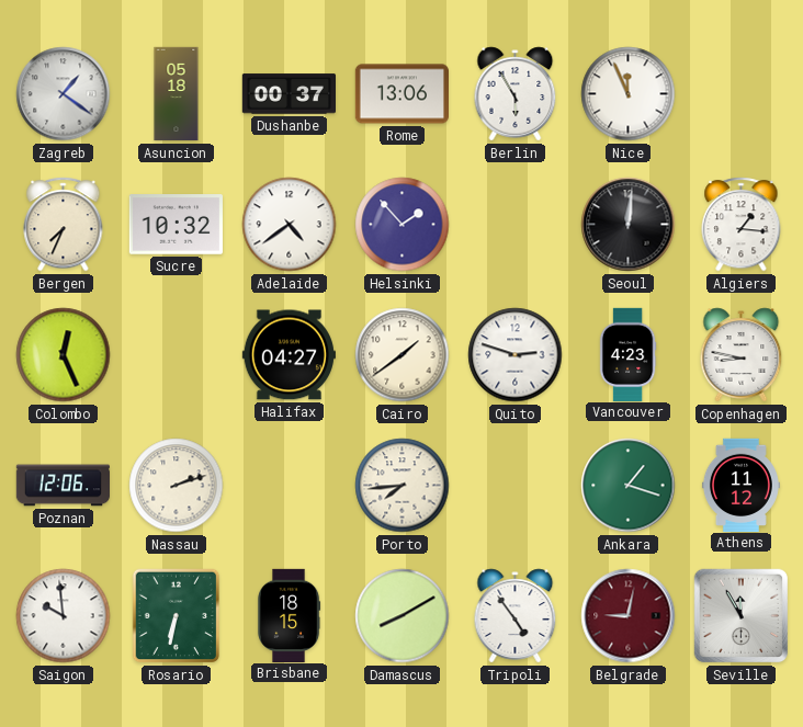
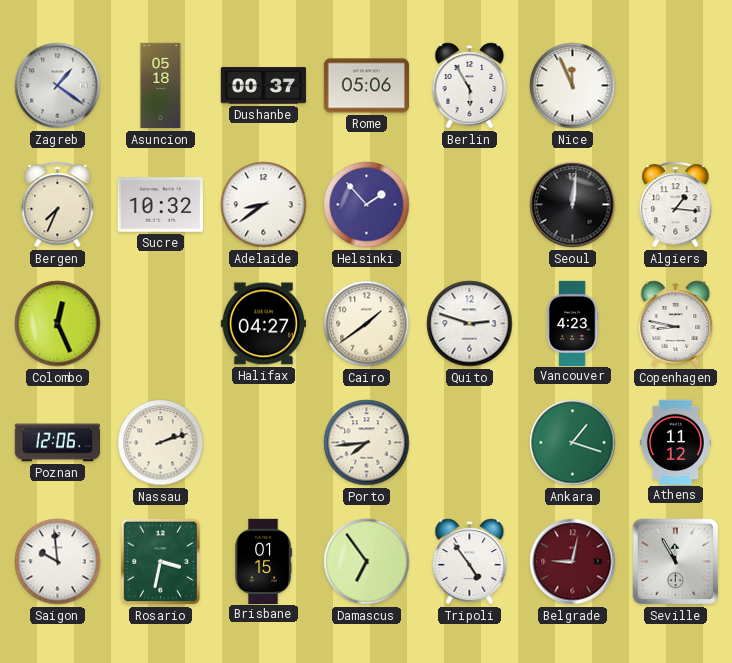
Rome: 13:06 -> 05:06
Adelaide: 4:39 -> 8:39
Rosario: 6:32 -> 3:32
Brisbane: 18:15 -> 01:15
Damascus: 8:10 -> 6:54
